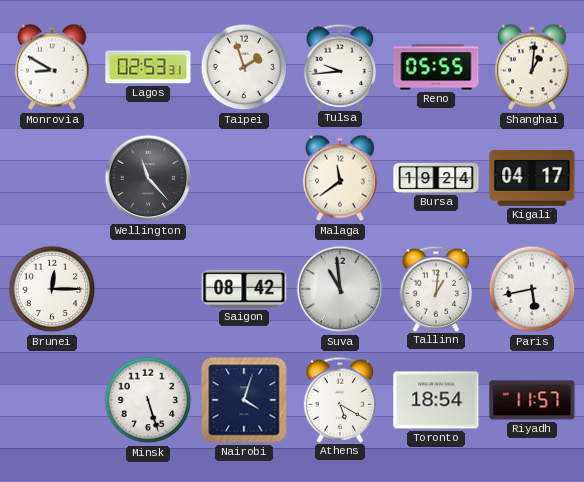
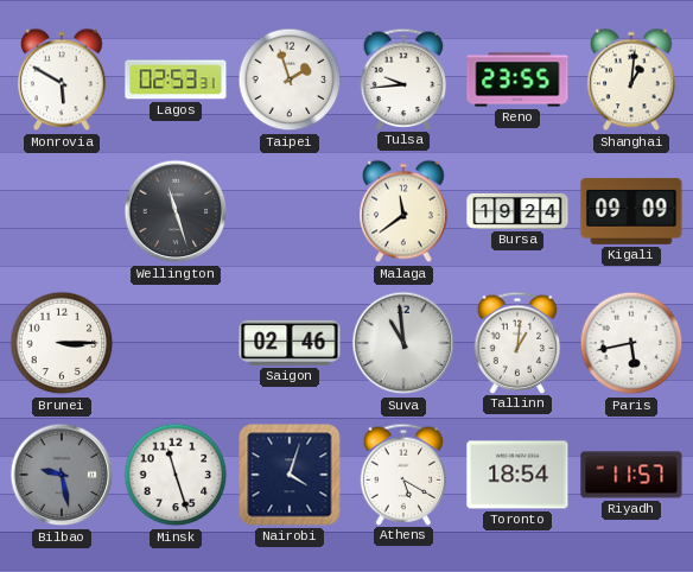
Monrovia: 8:50 -> 5:50
Reno: 05:55 -> 23:55
Wellington: 11:23 -> 11:27
Kigali: 04:17 -> 09:09
Brunei: 12:15 -> 3:15
Saigon: 08:42 -> 02:46
Bilbao: none -> 9:28
Minsk: 5:27 -> 11:27
